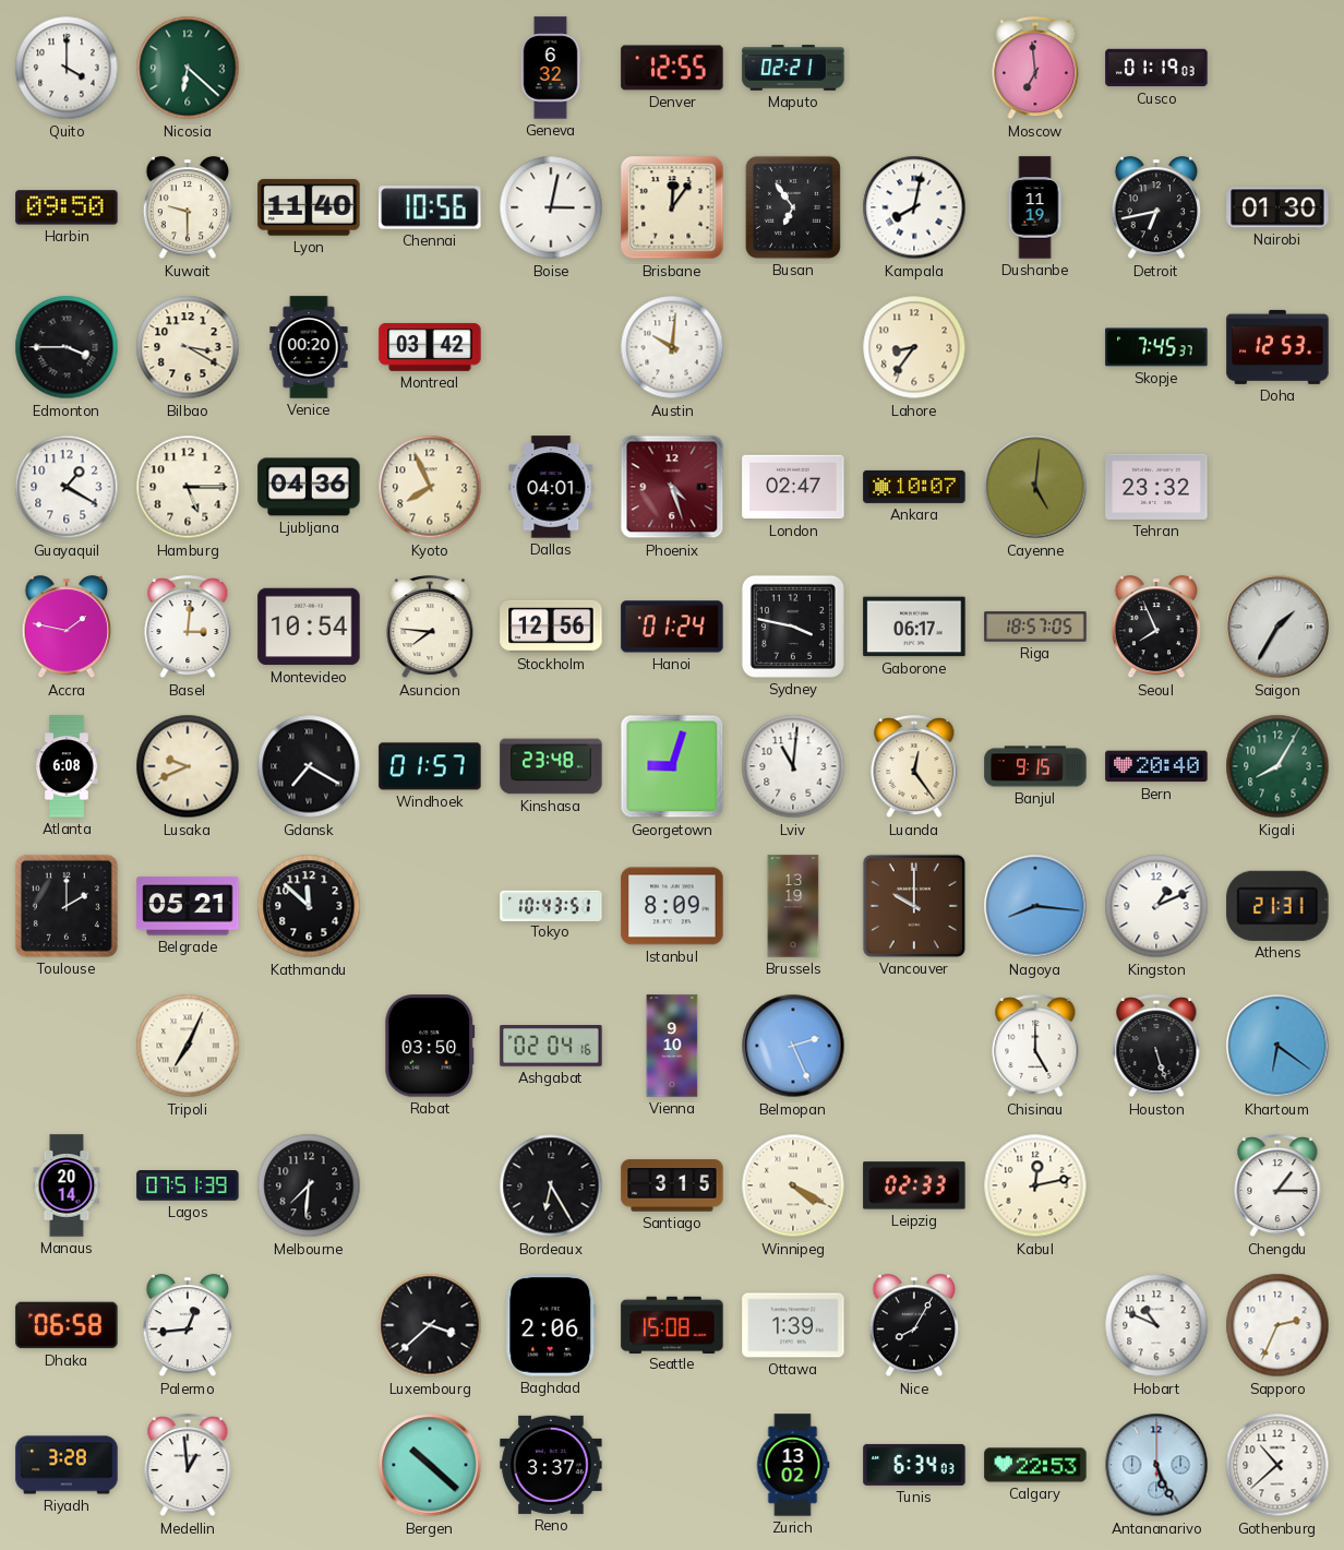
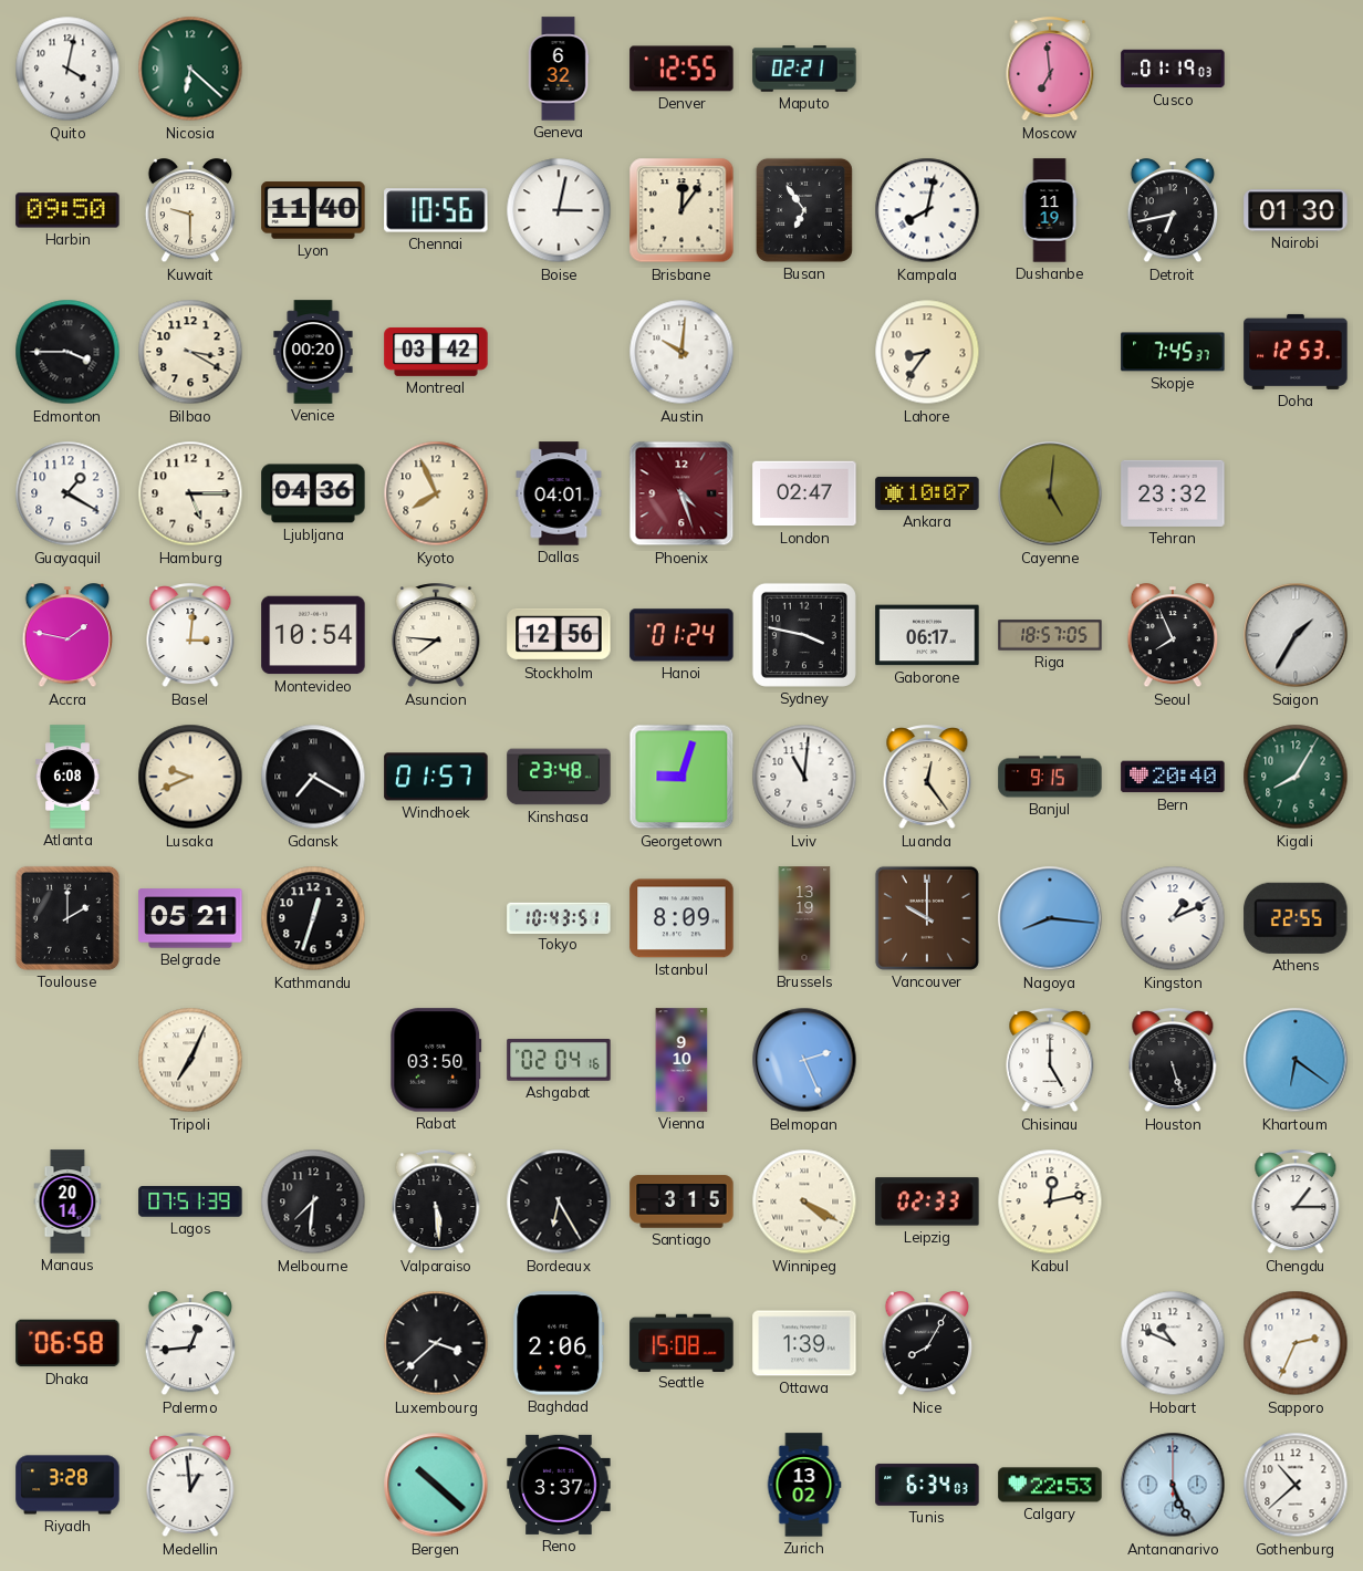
Quito: 4:00 -> 4:02
Kathmandu: 11:52 -> 12:33
Athens: 21:31 -> 22:55
Valparaiso: none -> 5:29
